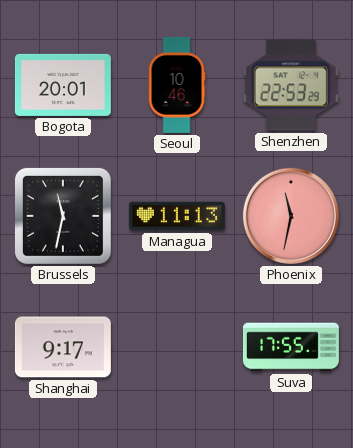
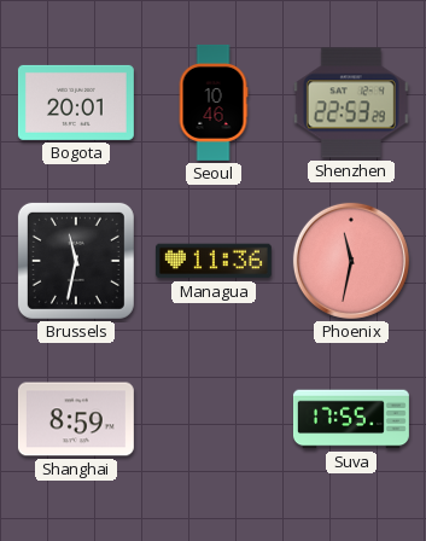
Managua: 11:13 -> 11:36
Shanghai: 9:17 -> 8:59
